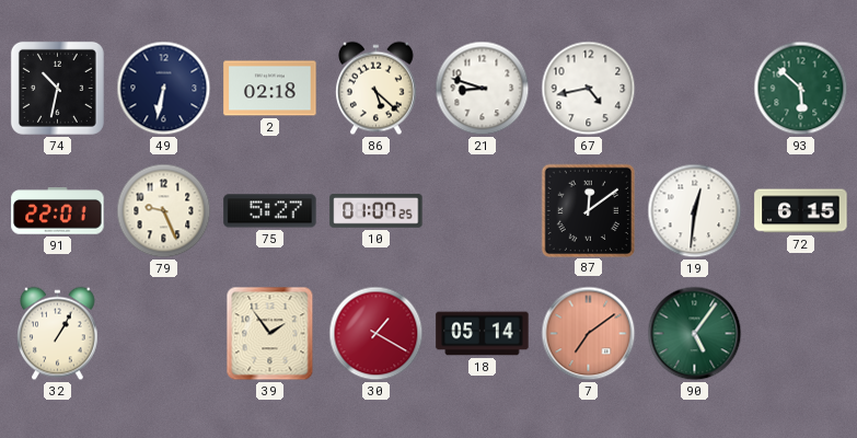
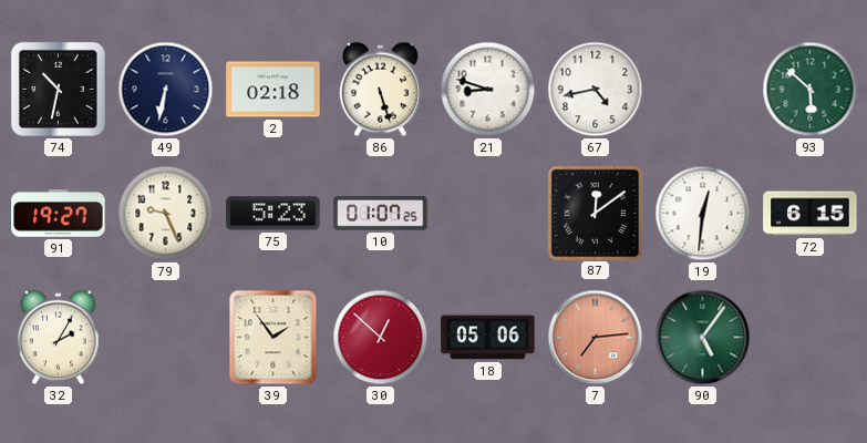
86: 5:22 -> 5:27
91: 22:01 -> 19:27
75: 5:27 -> 5:23
32: 1:05 -> 2:05
30: 1:20 -> 12:52
18: 05:14 -> 05:06
7: 7:09 -> 7:14
